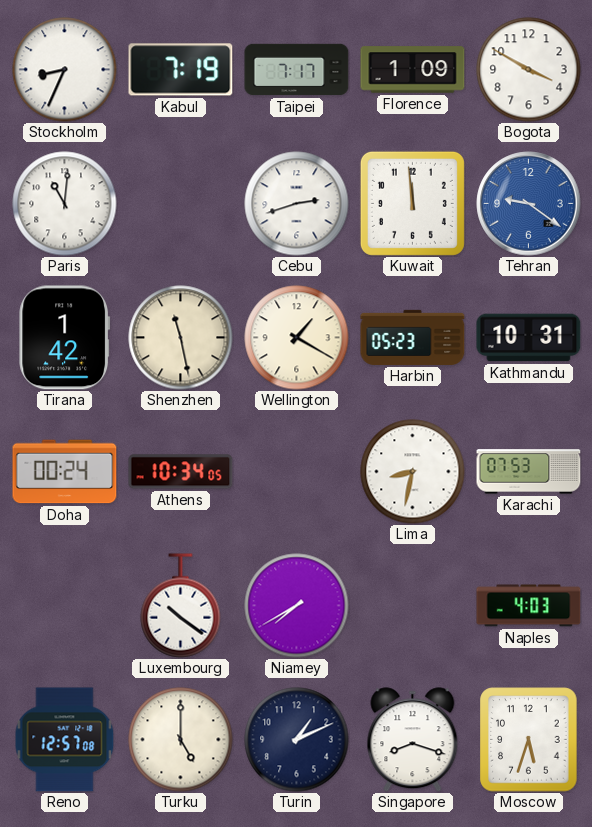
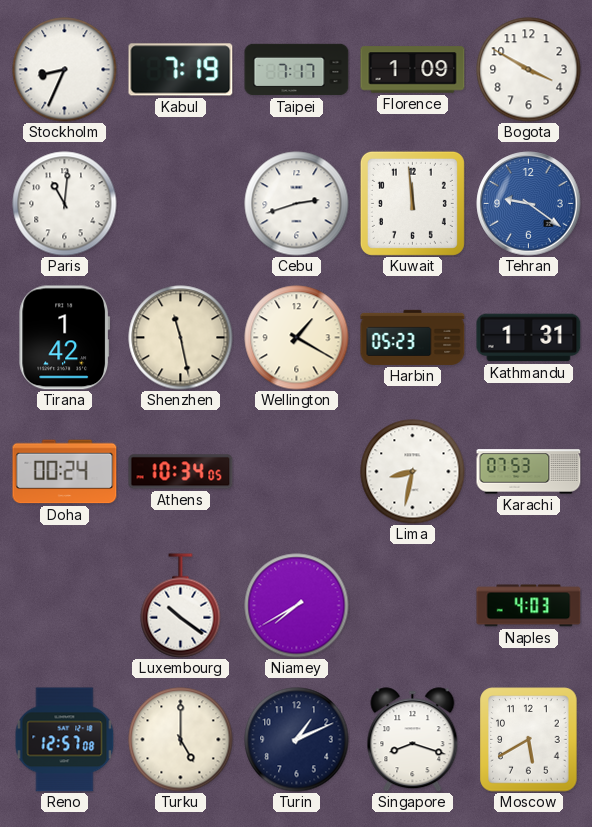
Kathmandu: 10:31 -> 1:31
Moscow: 5:33 -> 5:40
